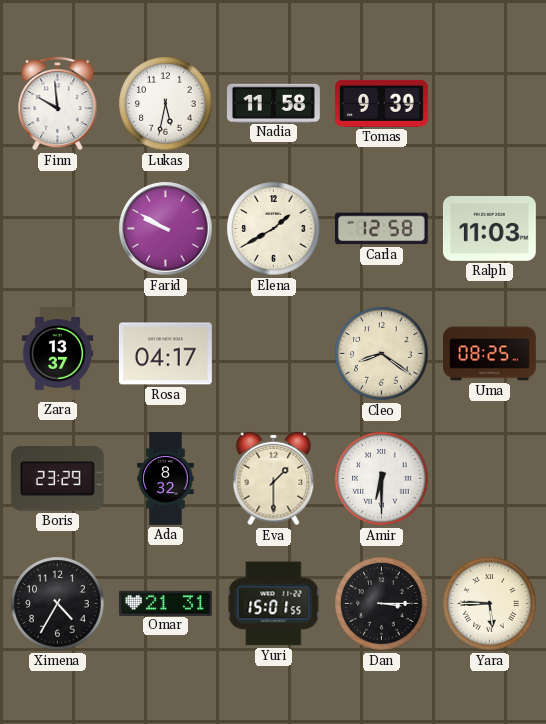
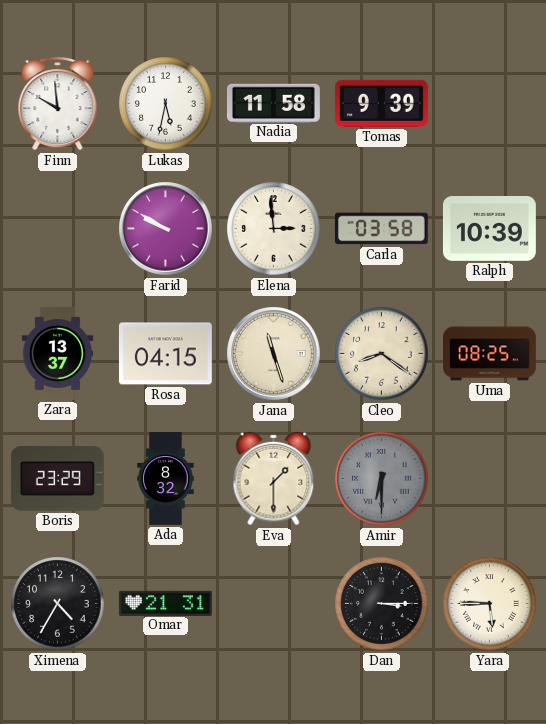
Elena: 1:40 -> 2:59
Carla: 12:58 -> 03:58
Ralph: 11:03 -> 10:39
Rosa: 04:17 -> 04:15
Jana: none -> 11:27
Amir dial: white -> grey
Yuri: 15:01 -> none
